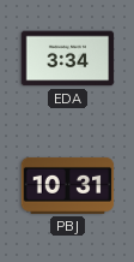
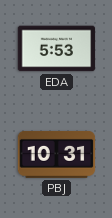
EDA: 3:34 -> 5:53
